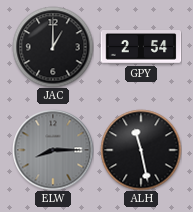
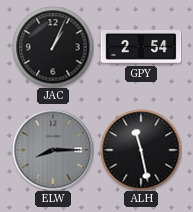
JAC: 1:00 -> 1:04
